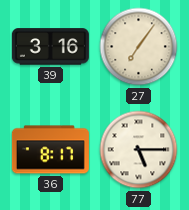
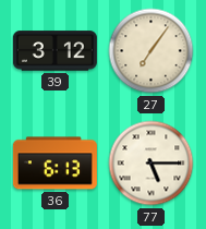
39: 3:16 -> 3:12
36: 8:17 -> 6:13
